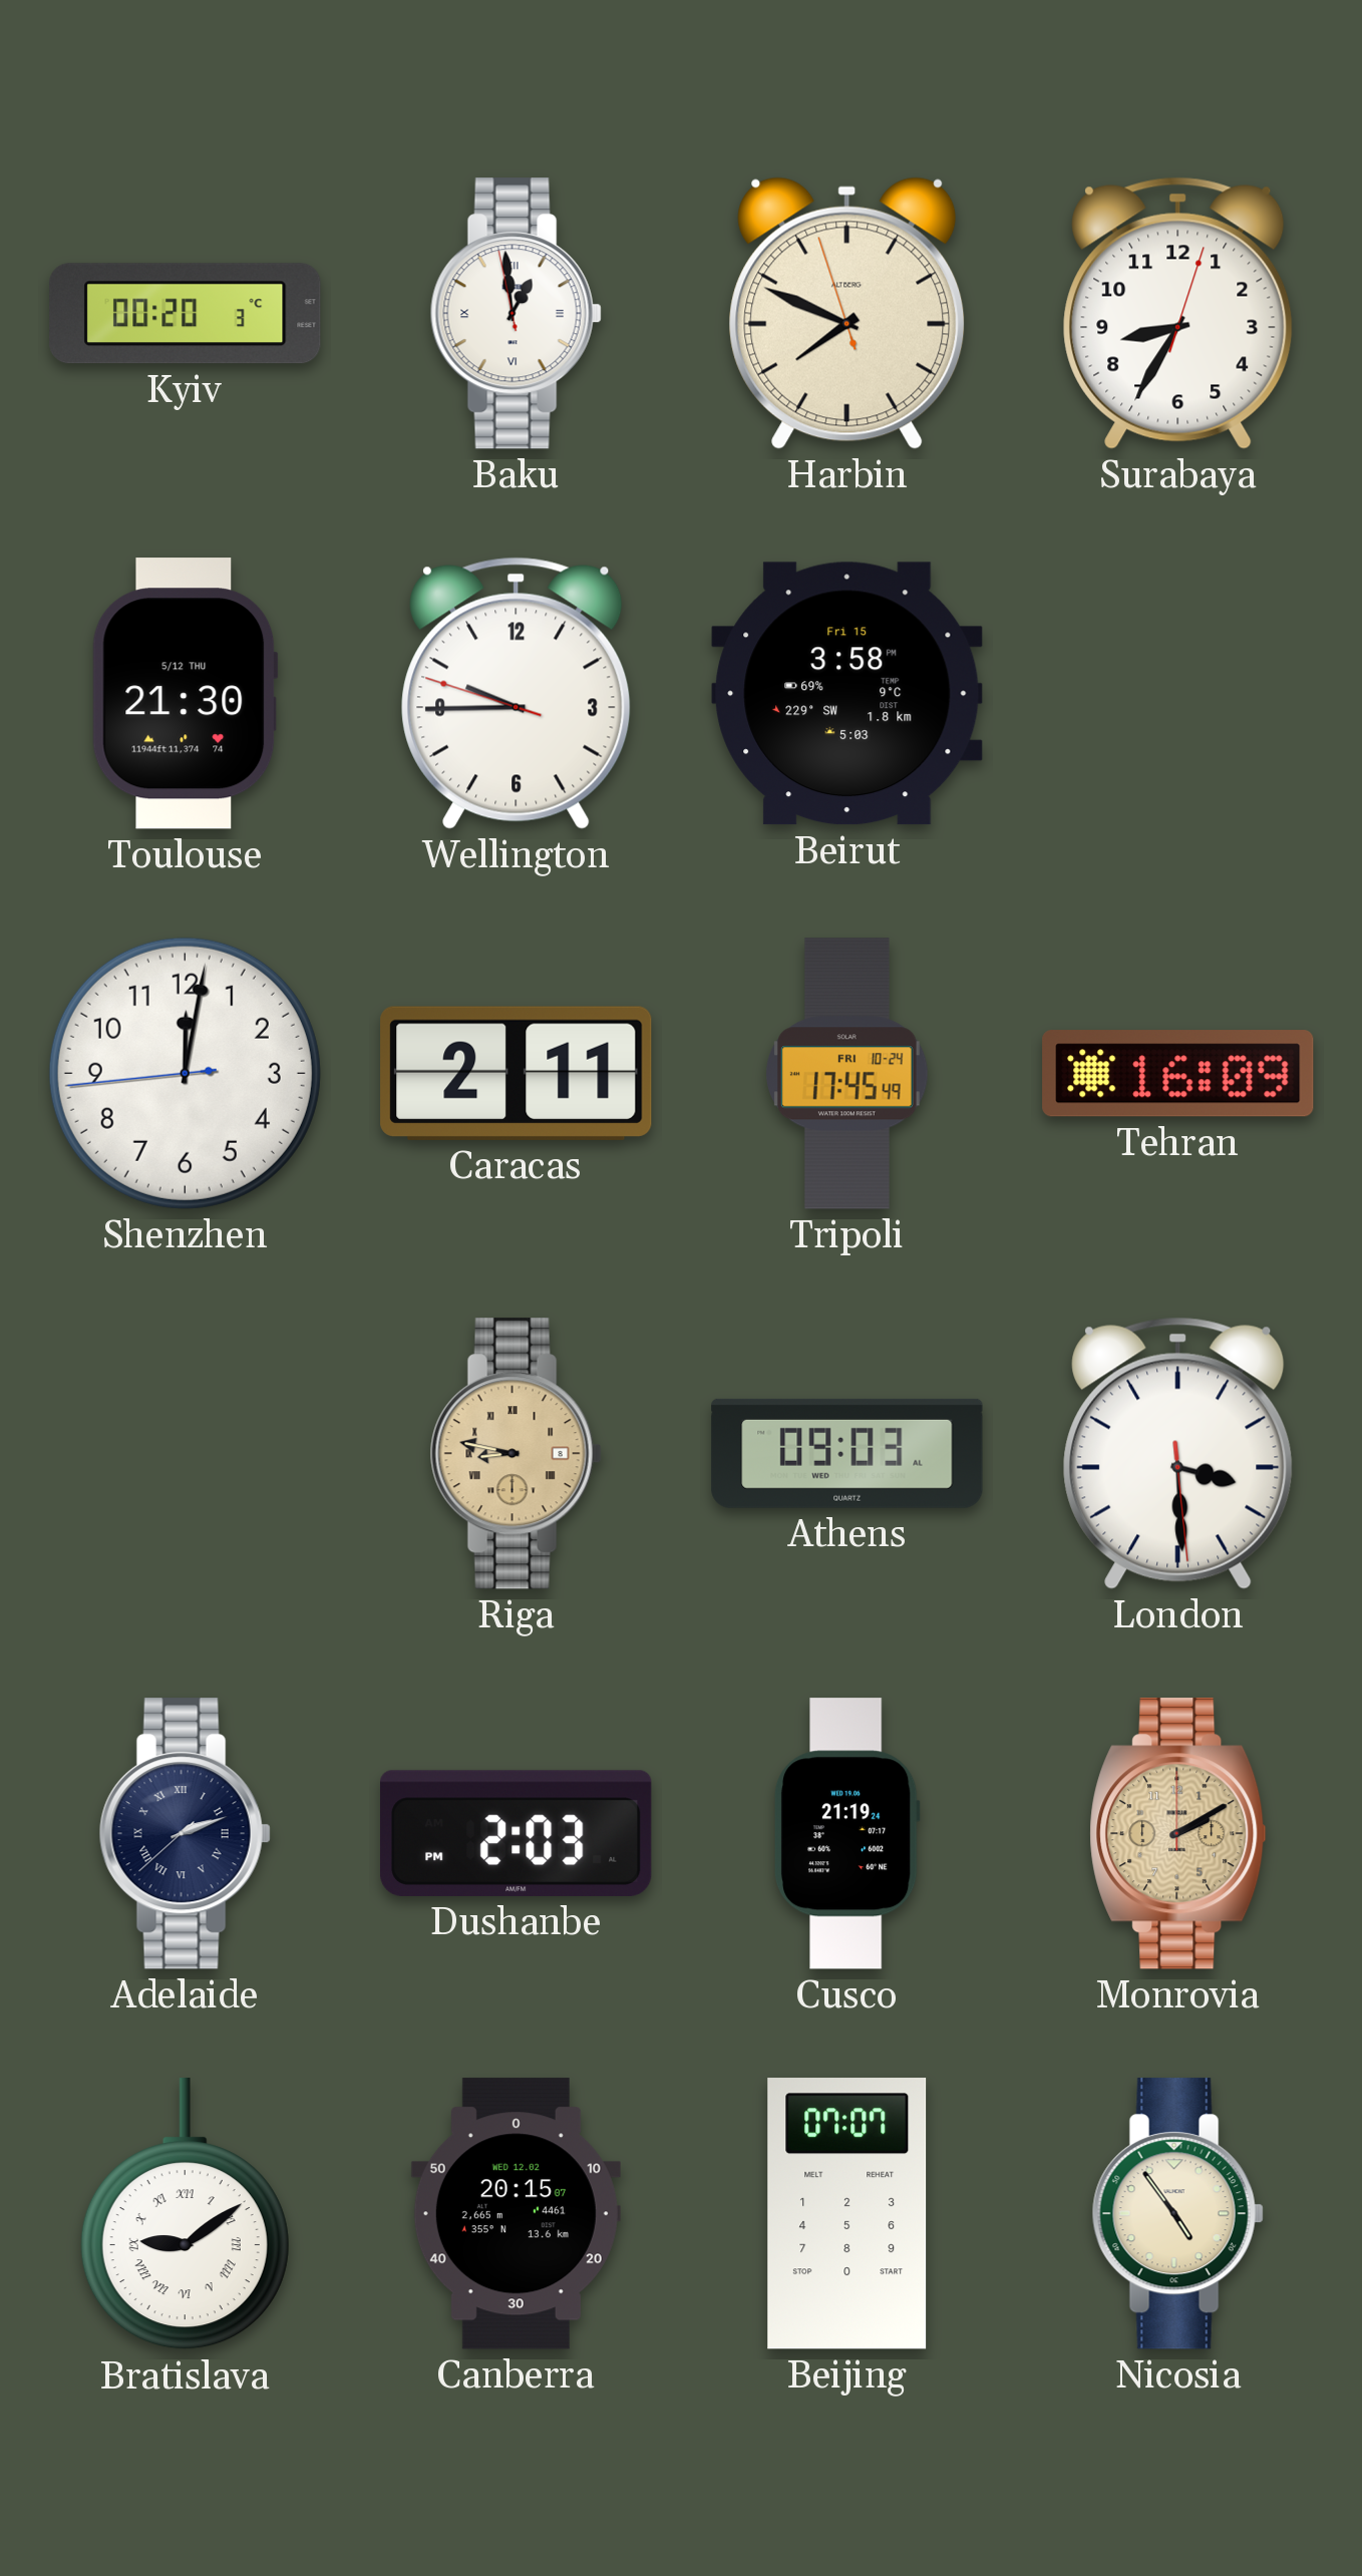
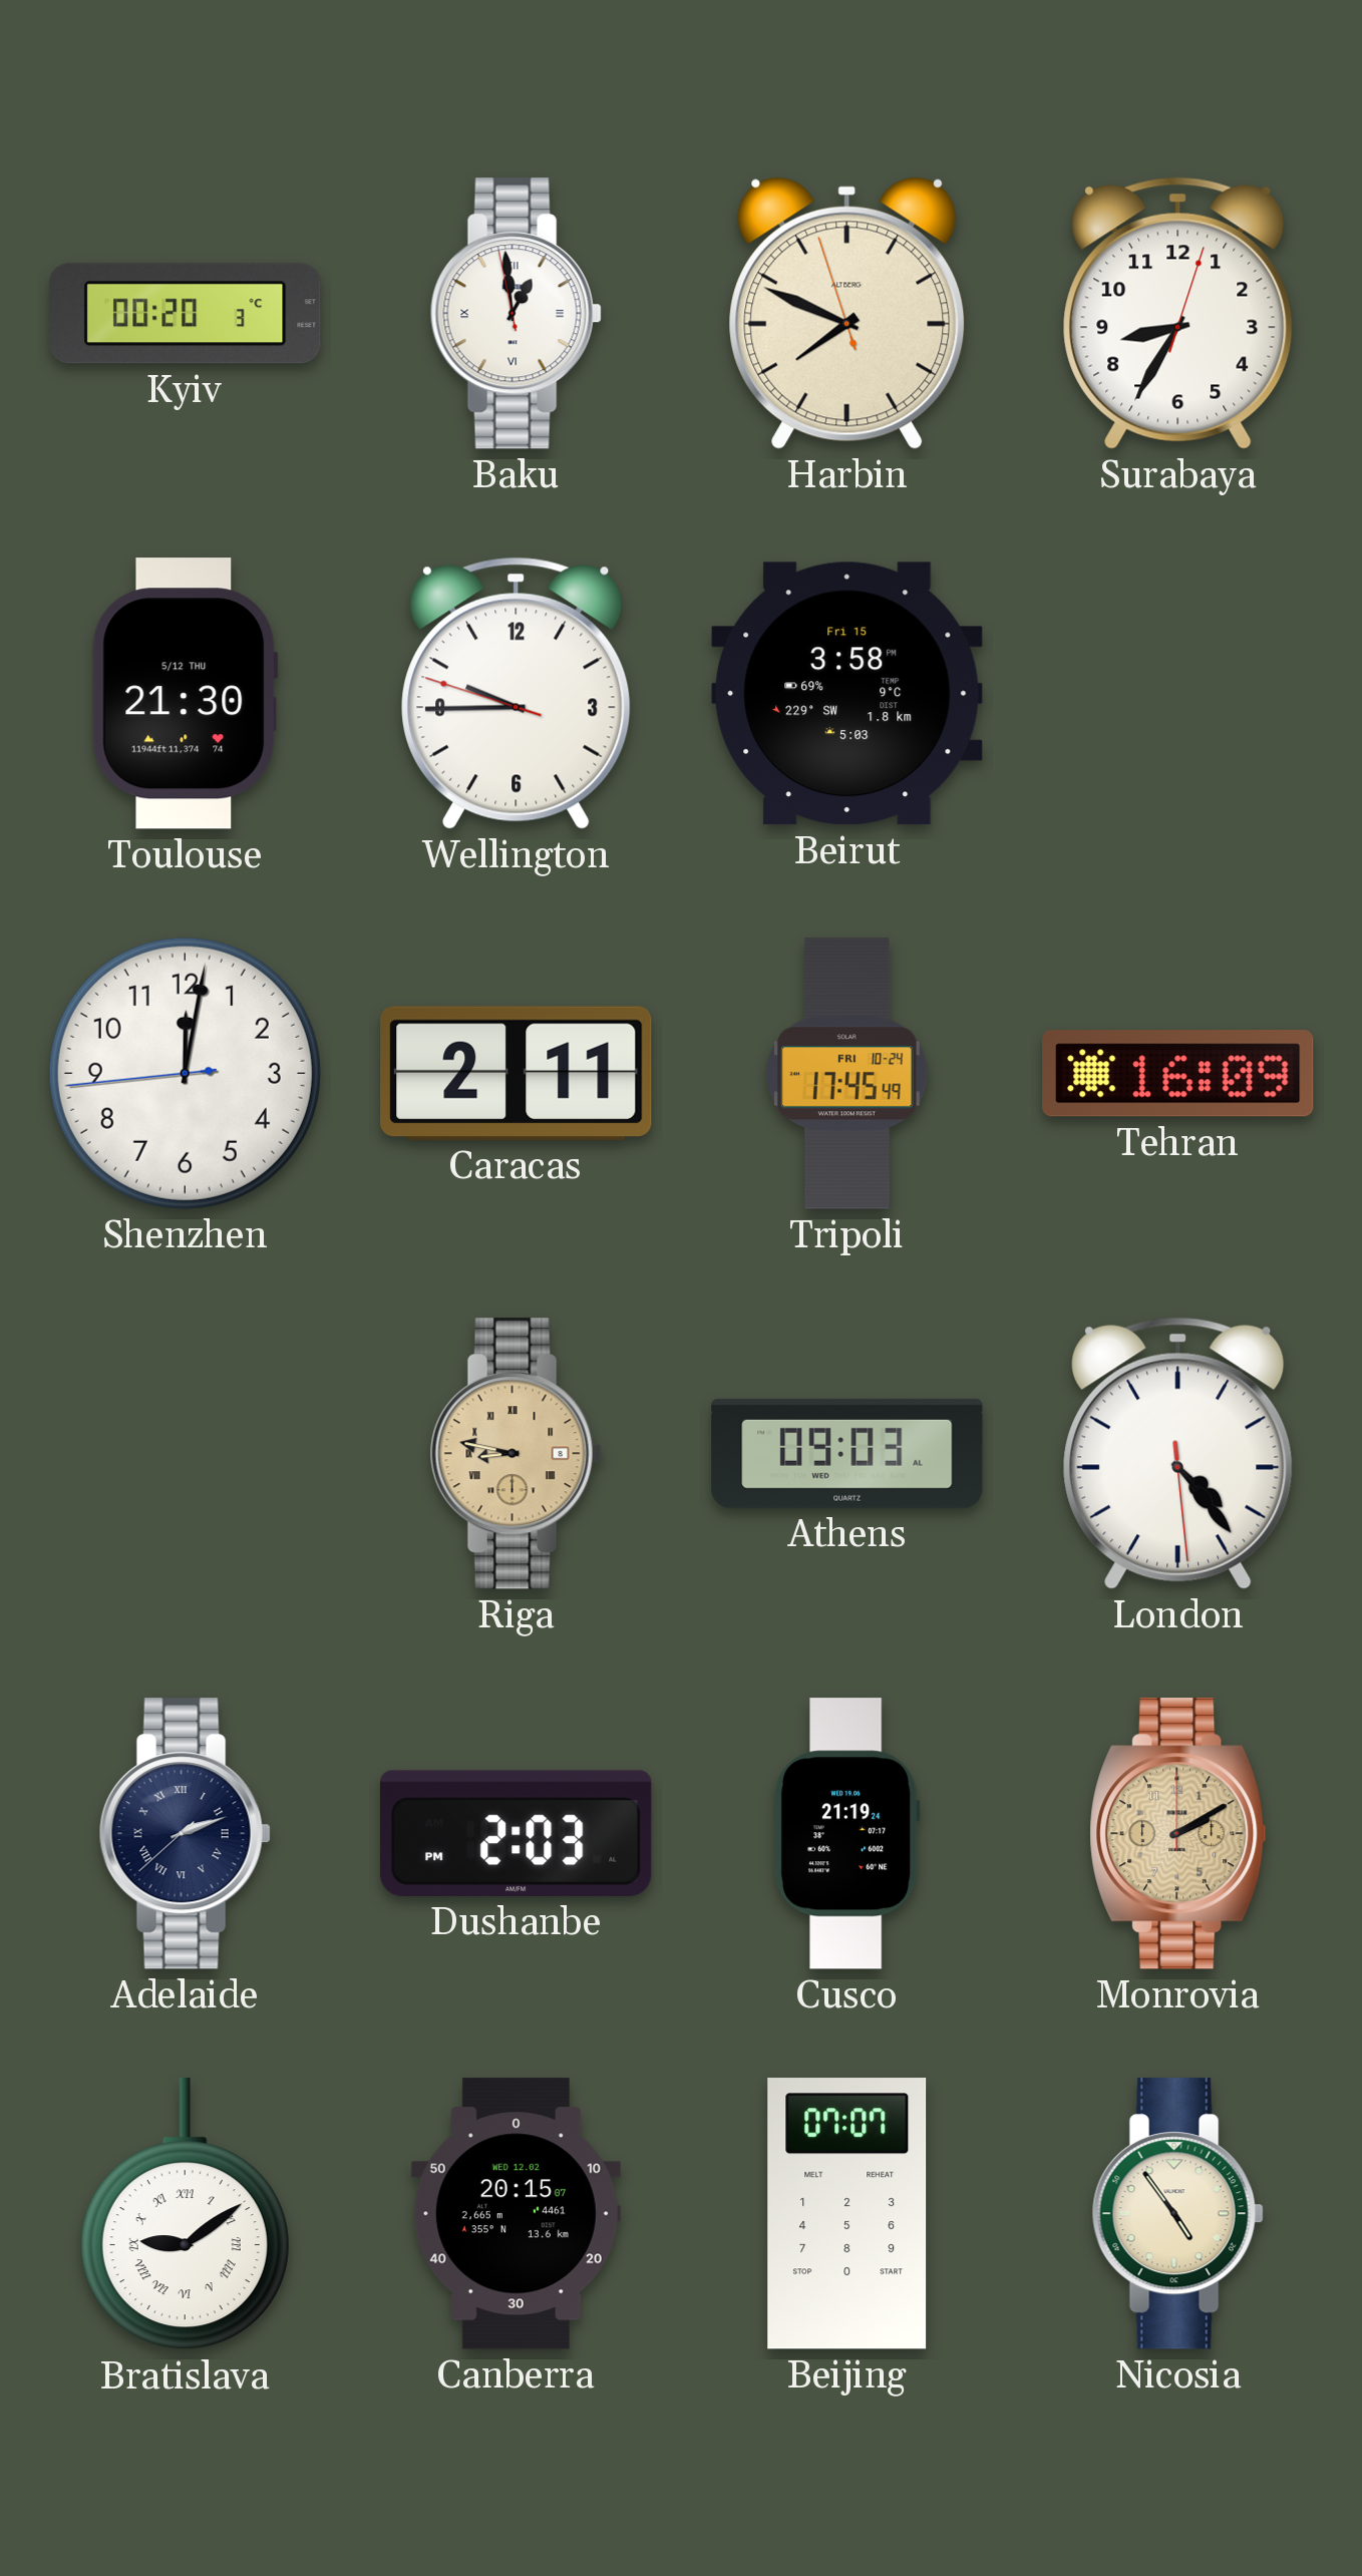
London: 3:29 -> 4:23
